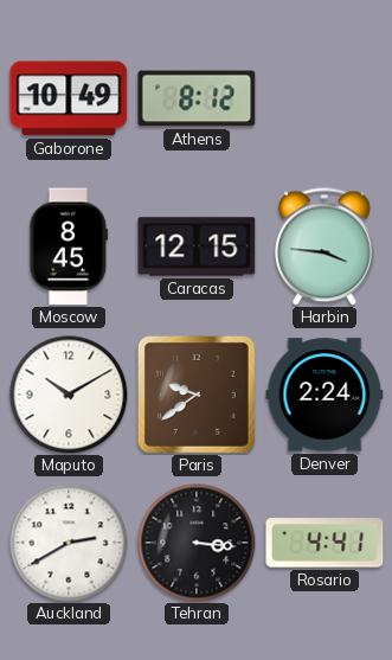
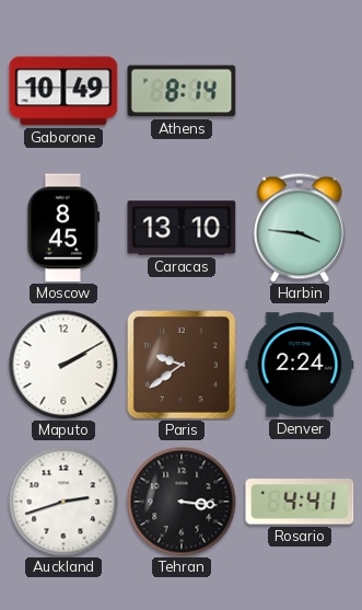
Athens: 8:12 -> 8:14
Caracas: 12:15 -> 13:10
Maputo: 10:10 -> 2:10
Auckland: 2:40 -> 2:42
